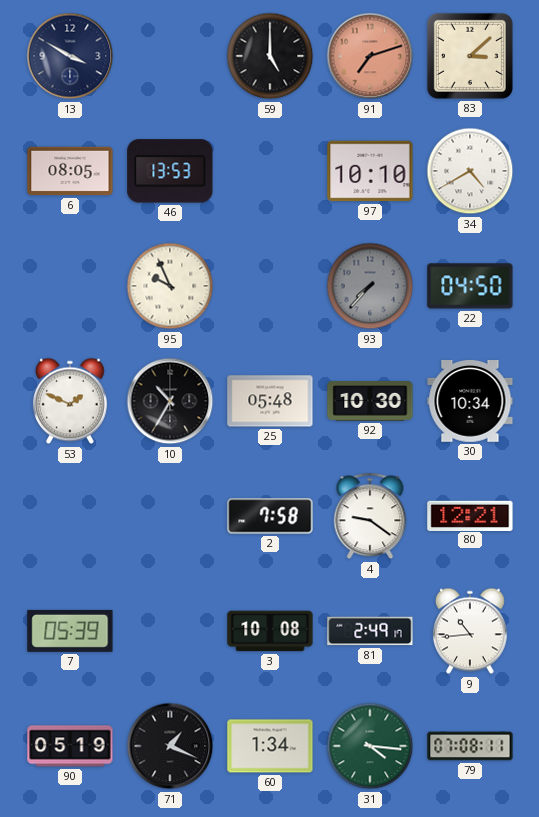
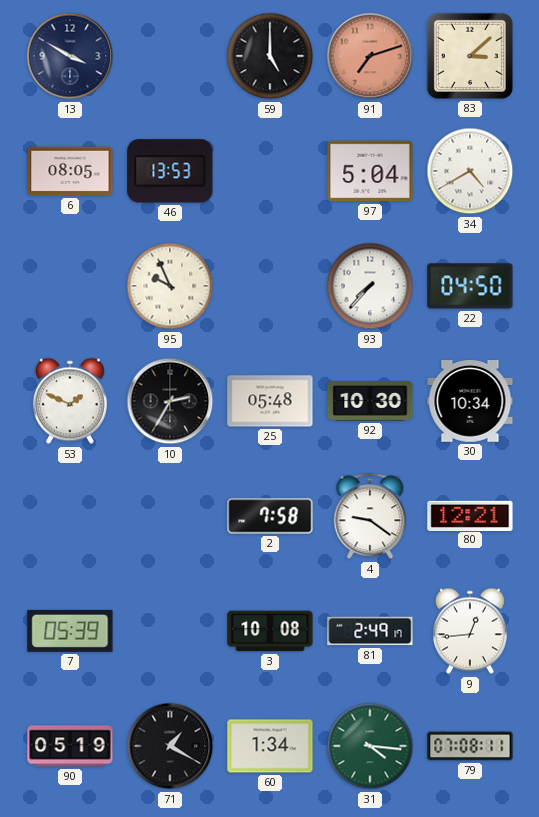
97: 10:10 -> 5:04
93 dial: grey -> white
10: 10:35 -> 2:35
9: 10:44 -> 12:44
71: 1:19 -> 1:20
